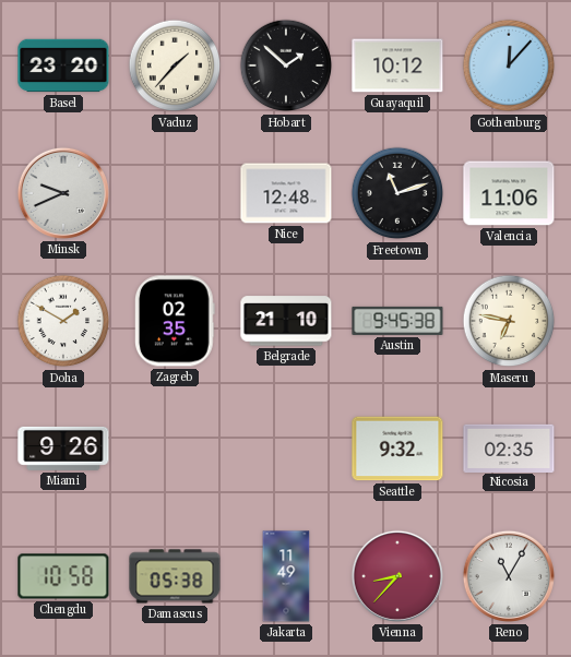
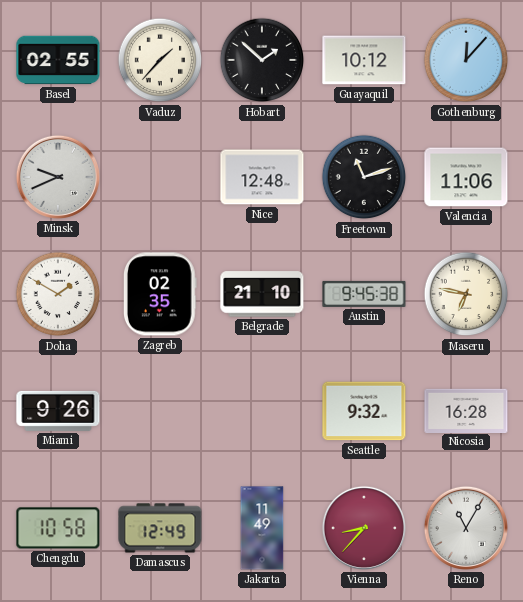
Basel: 23:20 -> 02:55
Nicosia: 02:35 -> 16:28
Damascus: 05:38 -> 12:49
